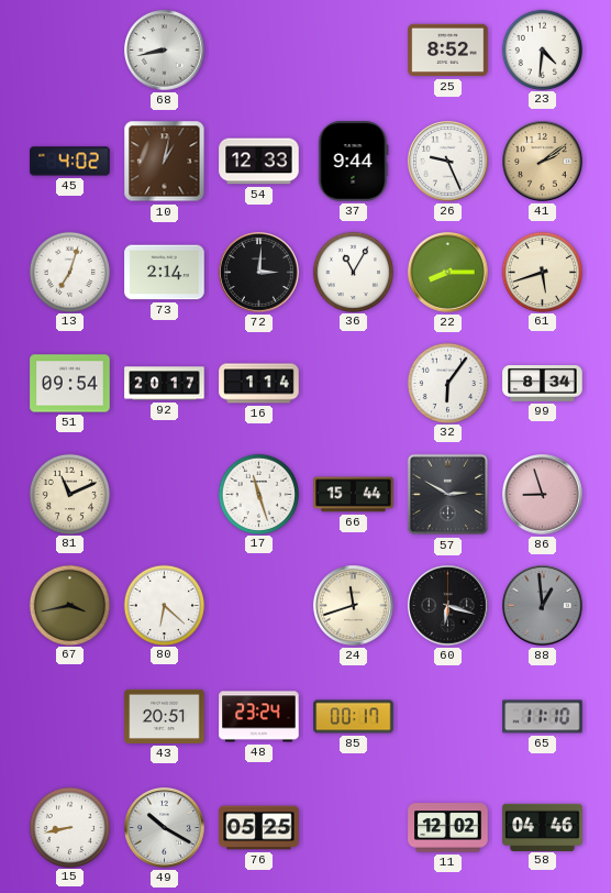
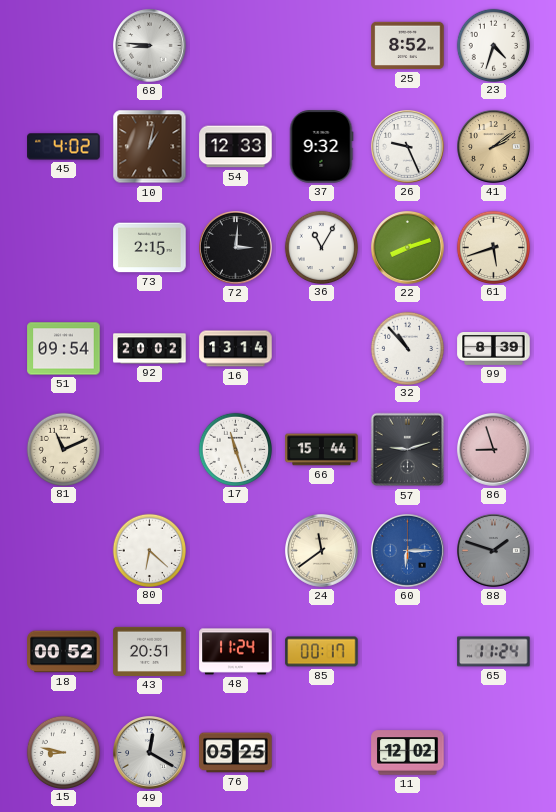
68: 8:43 -> 8:46
23: 4:31 -> 4:33
37: 9:44 -> 9:32
13: 7:03 -> none
73: 2:14 -> 2:15
22: 8:15 -> 8:12
92: 20:17 -> 20:02
16: 1:14 -> 13:14
32: 6:06 -> 10:53
99: 8:34 -> 8:39
57: 2:50 -> 9:12
67: 3:43 -> none
24: 11:42 -> 11:39
60: 6:18 -> 6:15
60 dial: black -> blue
88: 12:59 -> 1:48
18: none -> 00:52
48: 23:24 -> 11:24
65: 11:10 -> 11:24
15: 8:43 -> 8:47
49: 10:20 -> 12:20
58: 04:46 -> none
